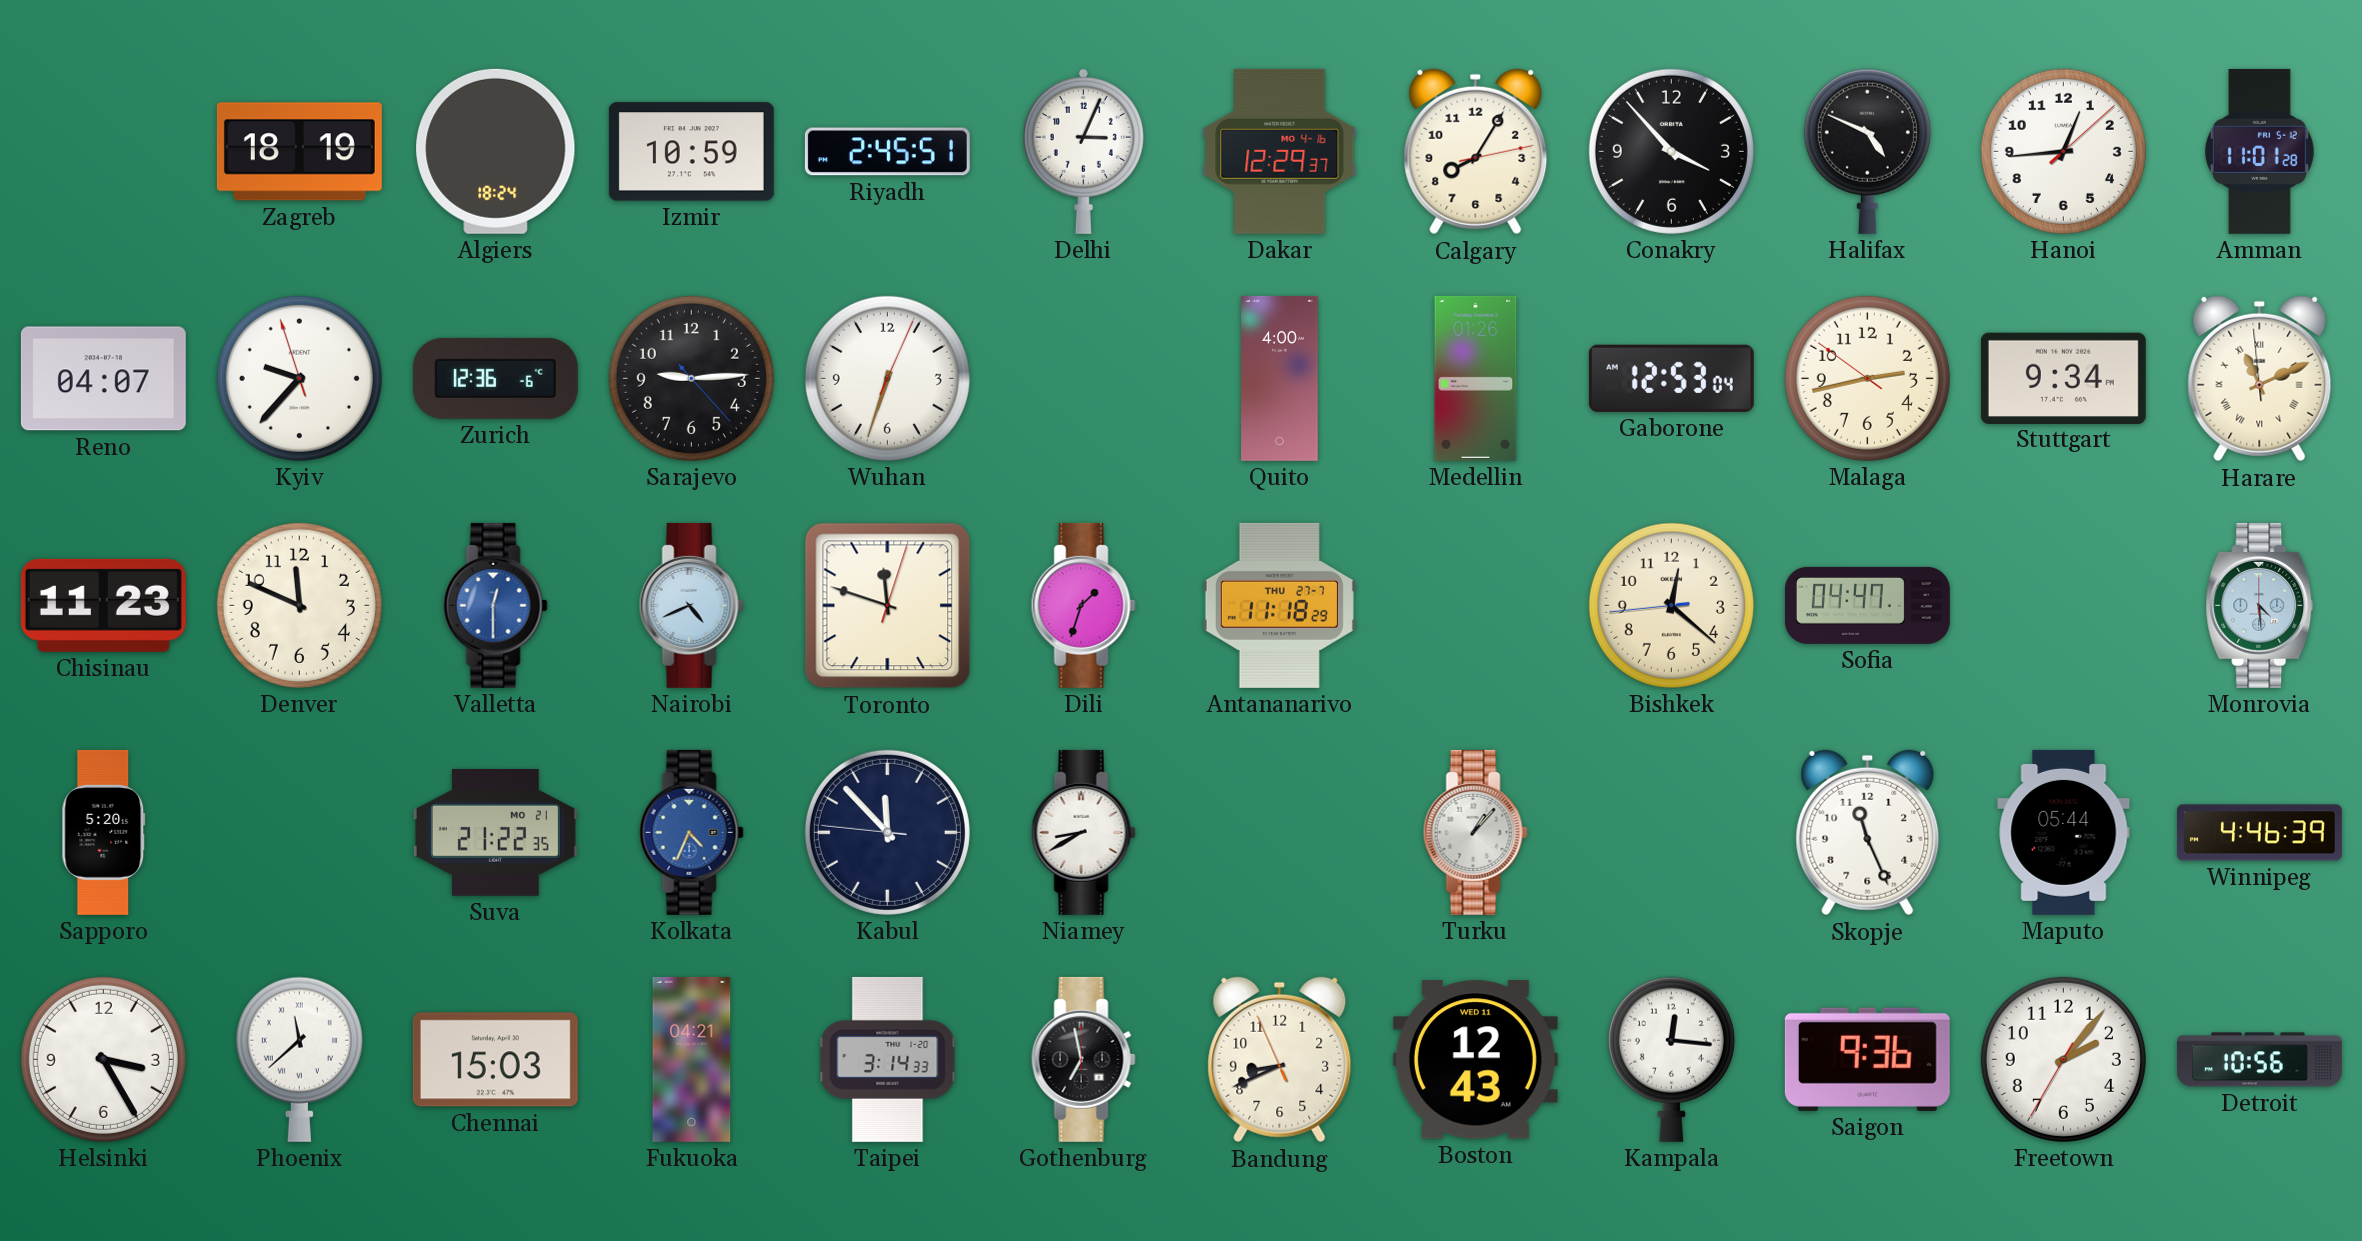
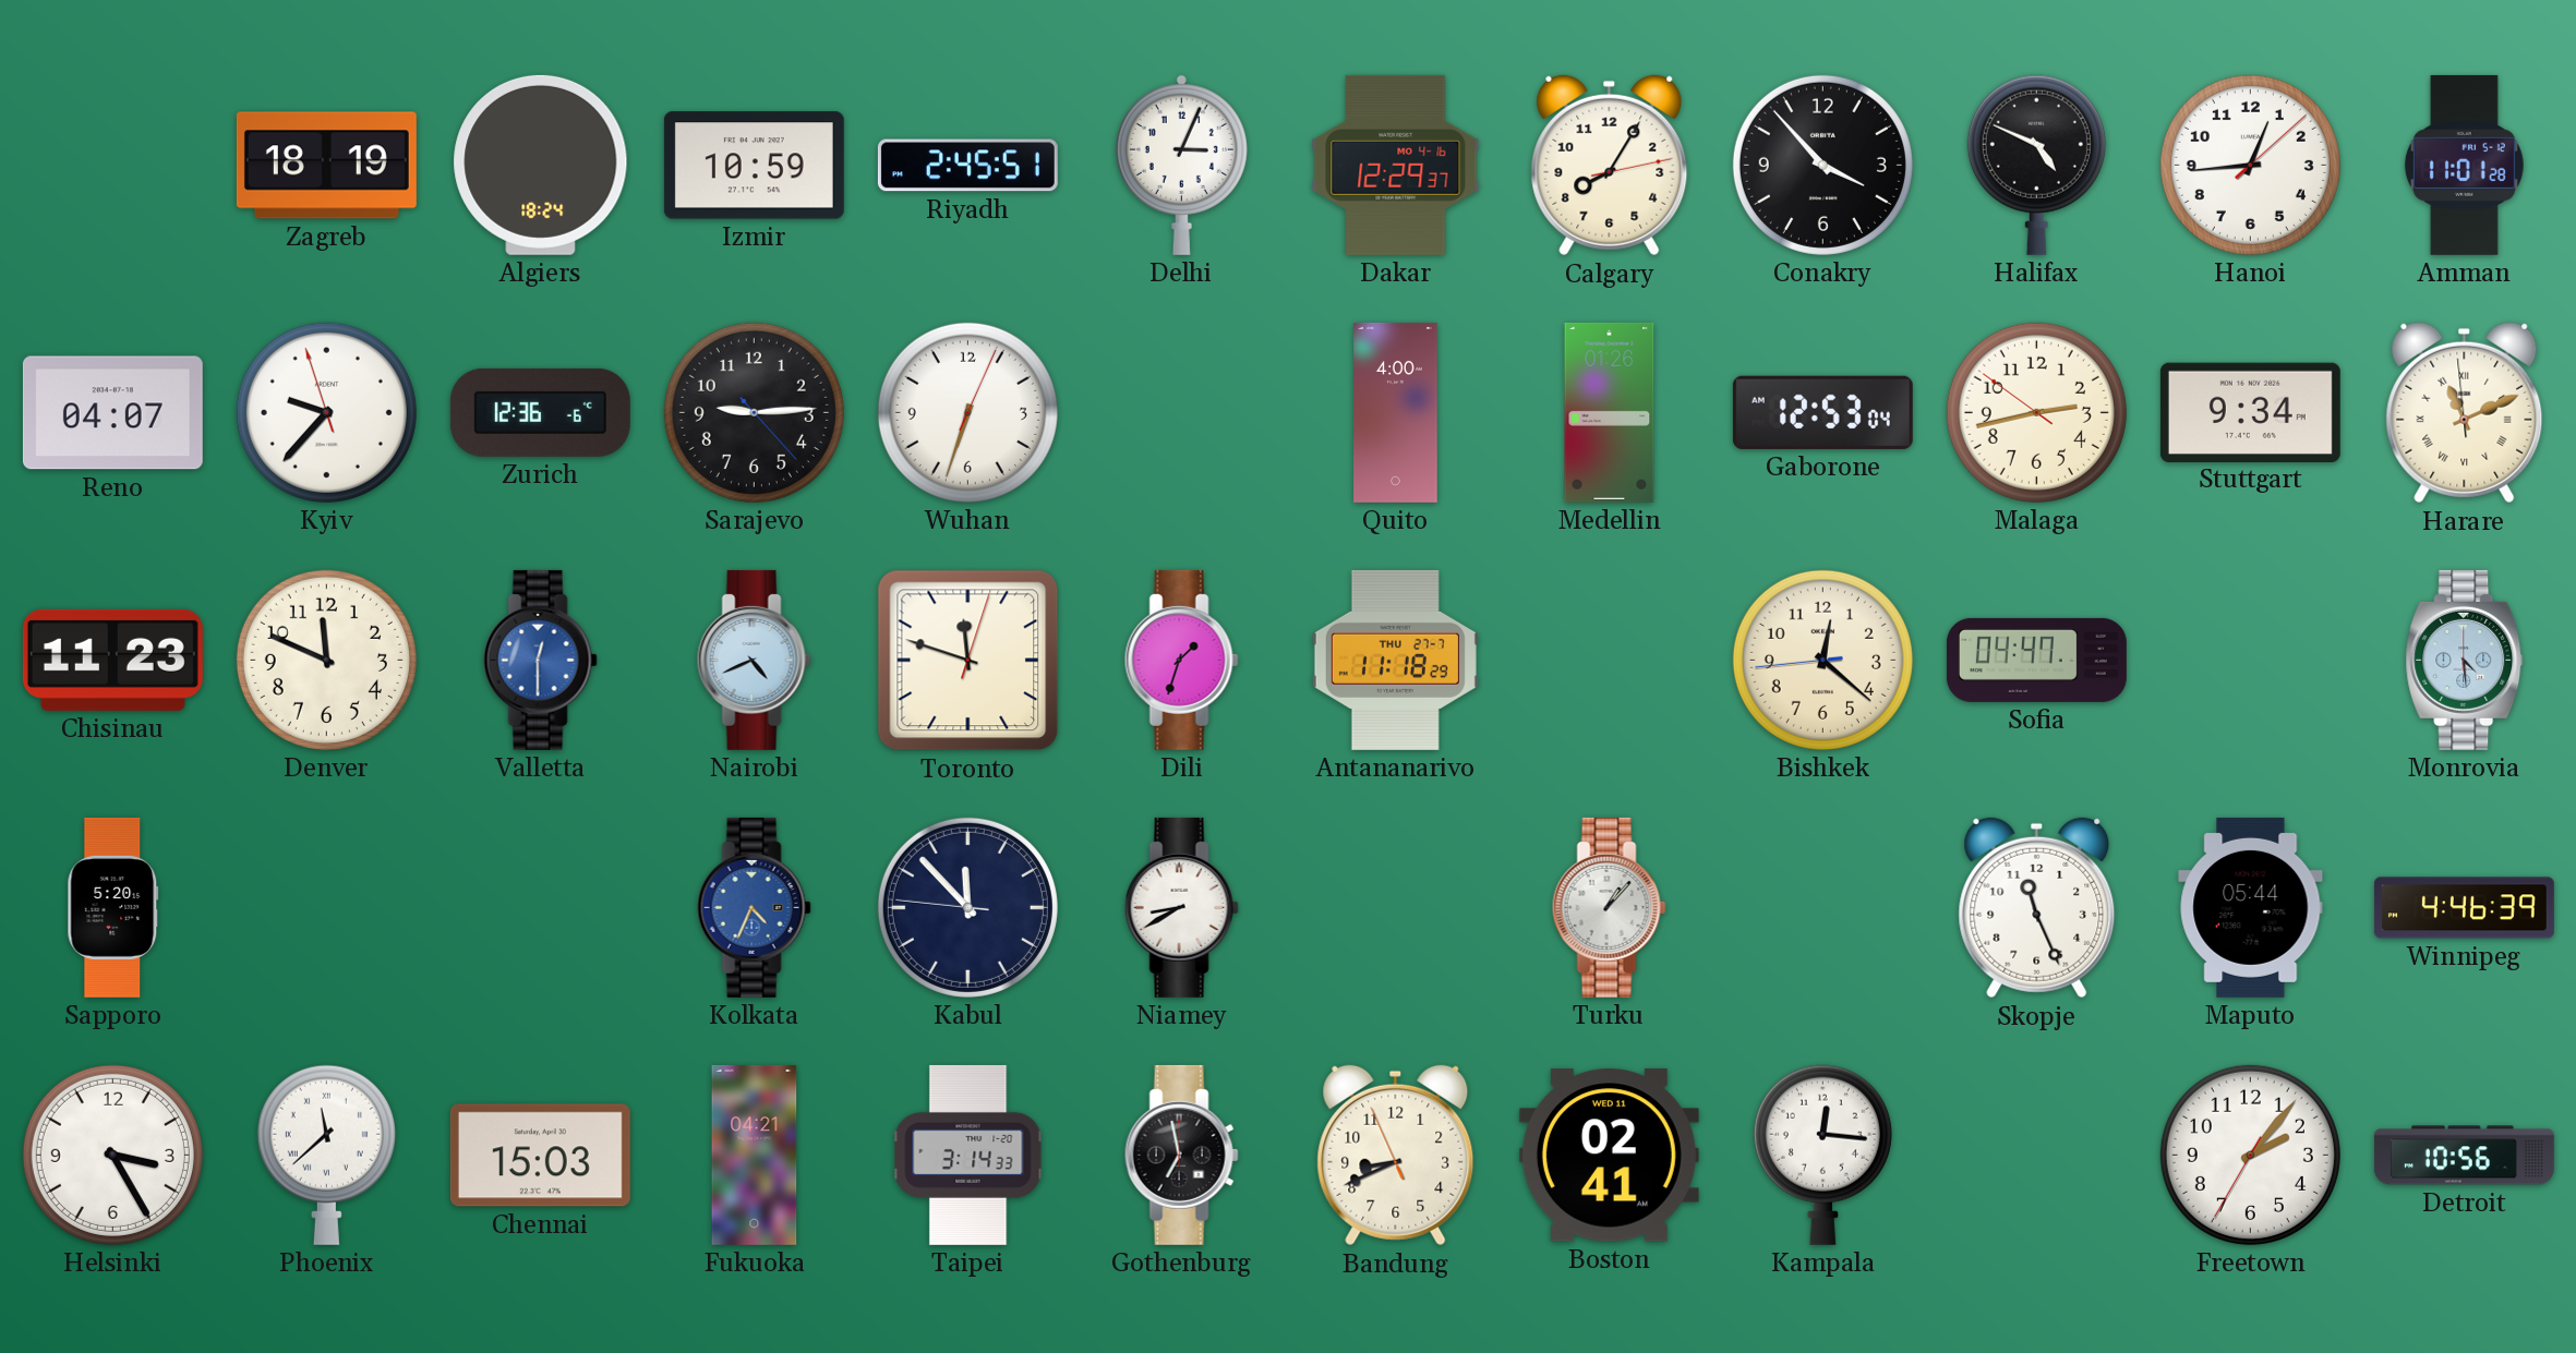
Suva: 21:22 -> none
Boston: 12:43 -> 02:41
Saigon: 9:36 -> none
